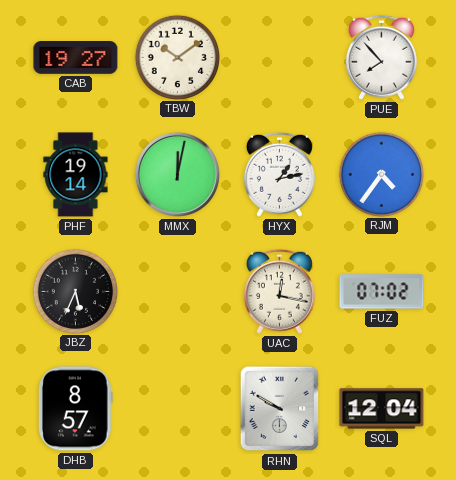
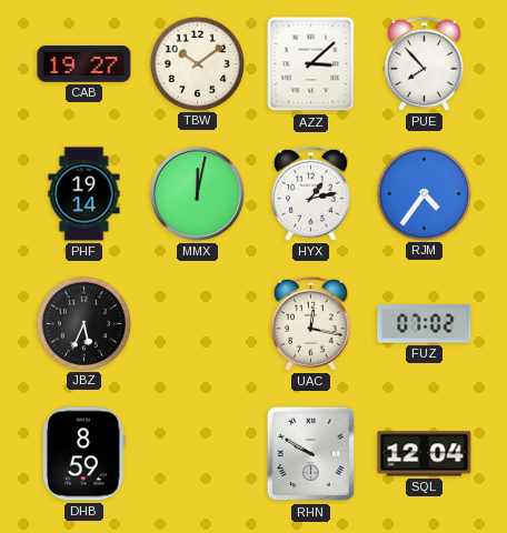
AZZ: none -> 3:08
DHB: 8:57 -> 8:59
